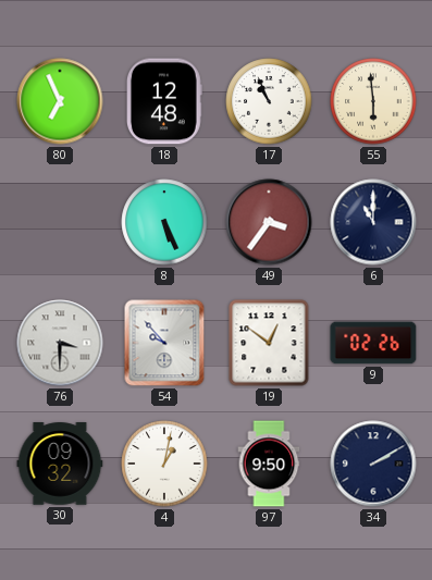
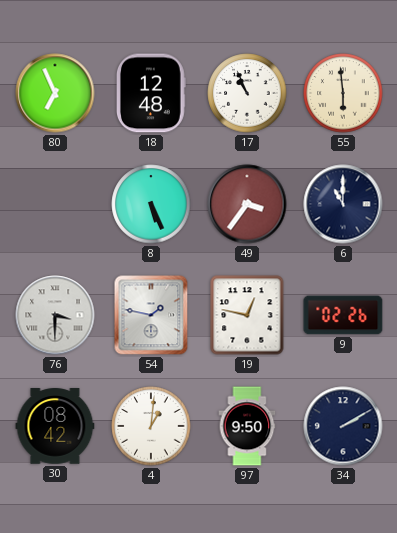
54: 9:53 -> 1:47
19: 12:51 -> 12:47
30: 09:32 -> 08:42
4: 1:02 -> 1:01
